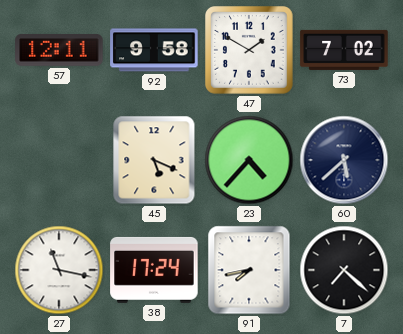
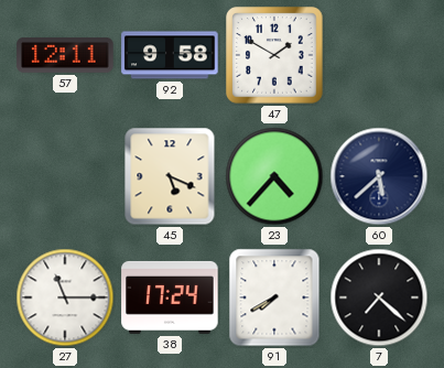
73: 7:02 -> none
27: 11:17 -> 11:15
91: 7:43 -> 7:40
